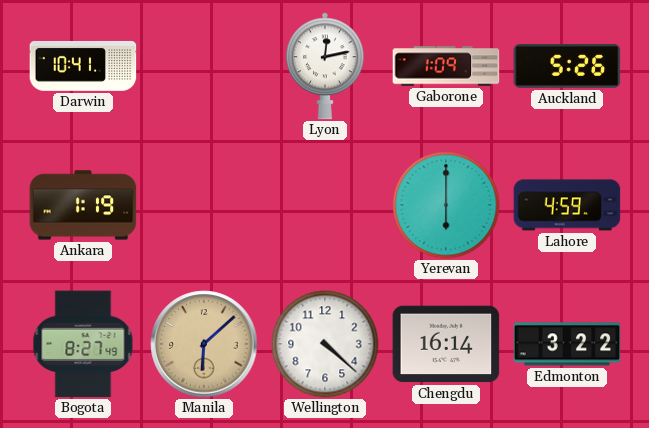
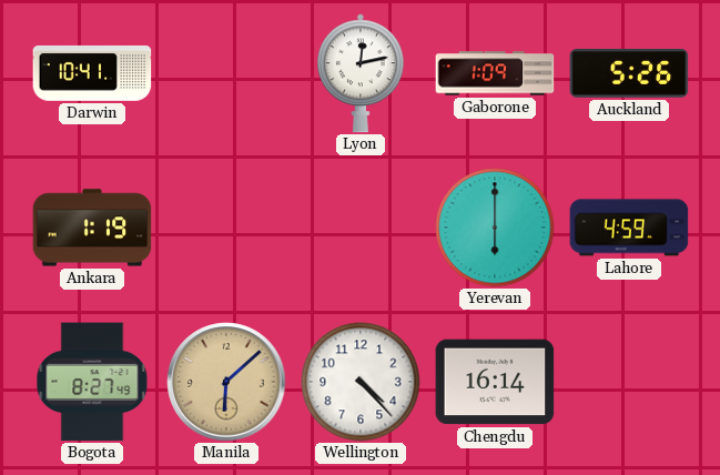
Wellington: 4:22 -> 4:23
Edmonton: 3:22 -> none
